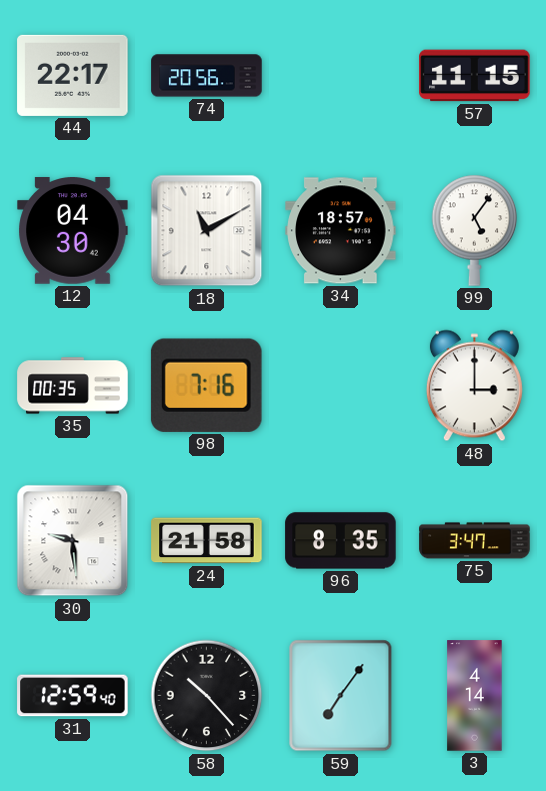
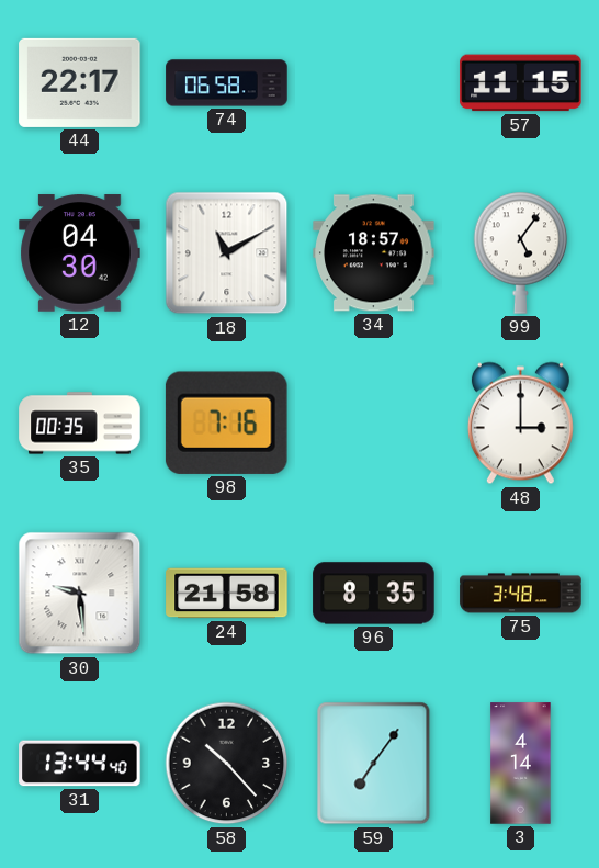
74: 20:56 -> 06:58
75: 3:47 -> 3:48
31: 12:59 -> 13:44
